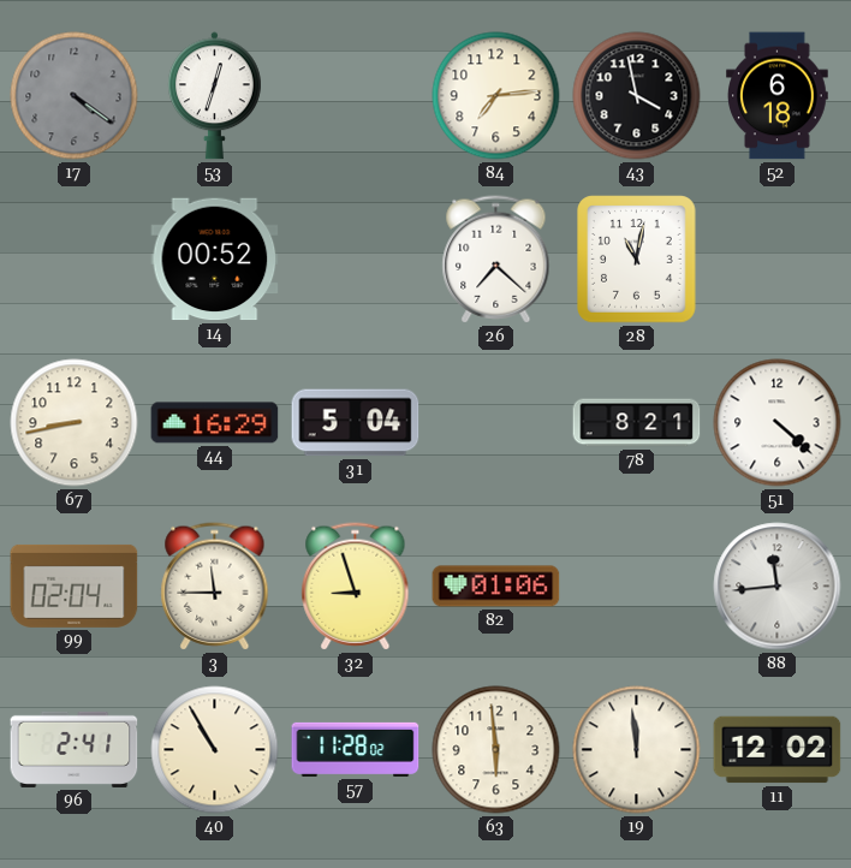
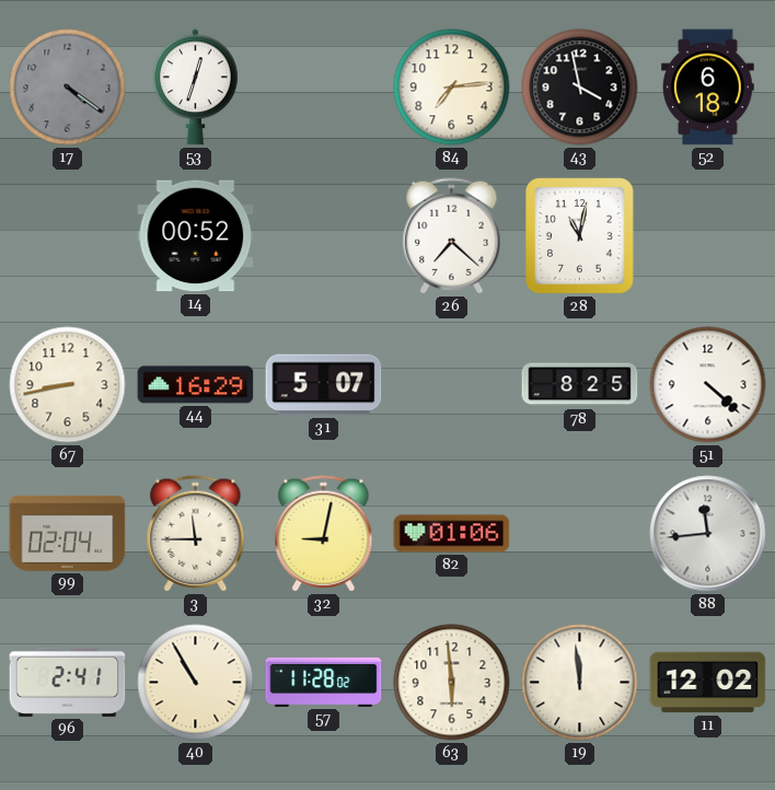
31: 5:04 -> 5:07
78: 8:21 -> 8:25
32: 8:57 -> 9:02
